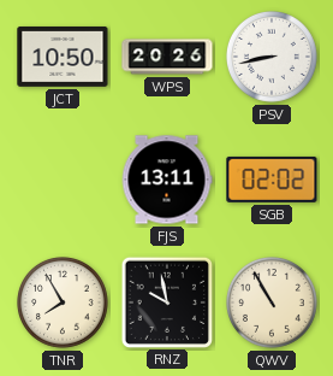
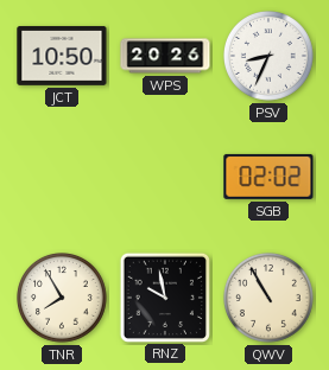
PSV: 8:43 -> 8:34
FJS: 13:11 -> none
